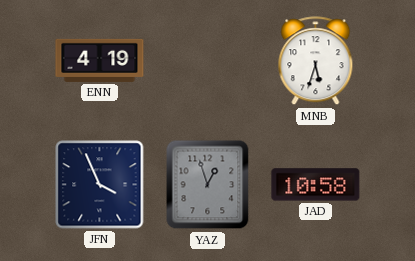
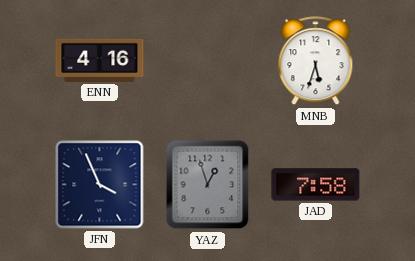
ENN: 4:19 -> 4:16
JAD: 10:58 -> 7:58
